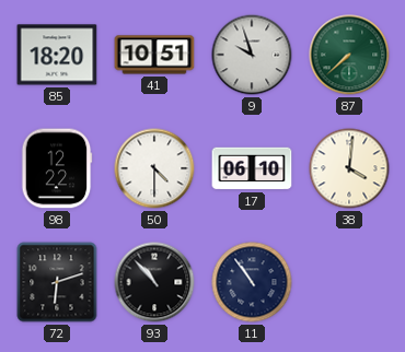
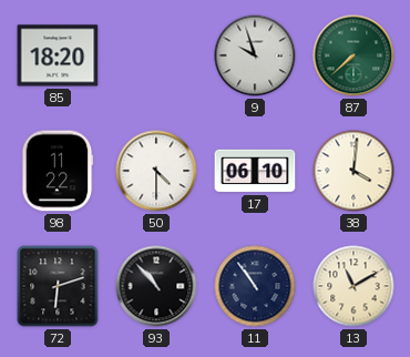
41: 10:51 -> none
98: 12:22 -> 11:22
13: none -> 11:10
